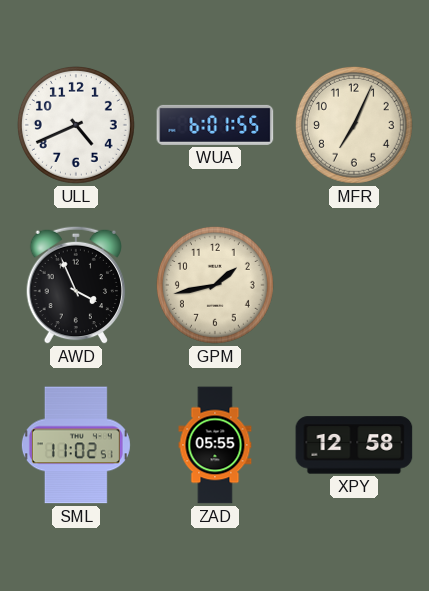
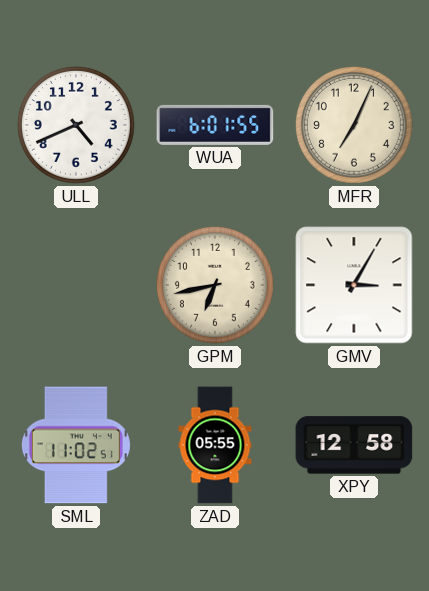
AWD: 3:56 -> none
GPM: 1:43 -> 6:43
GMV: none -> 3:05
